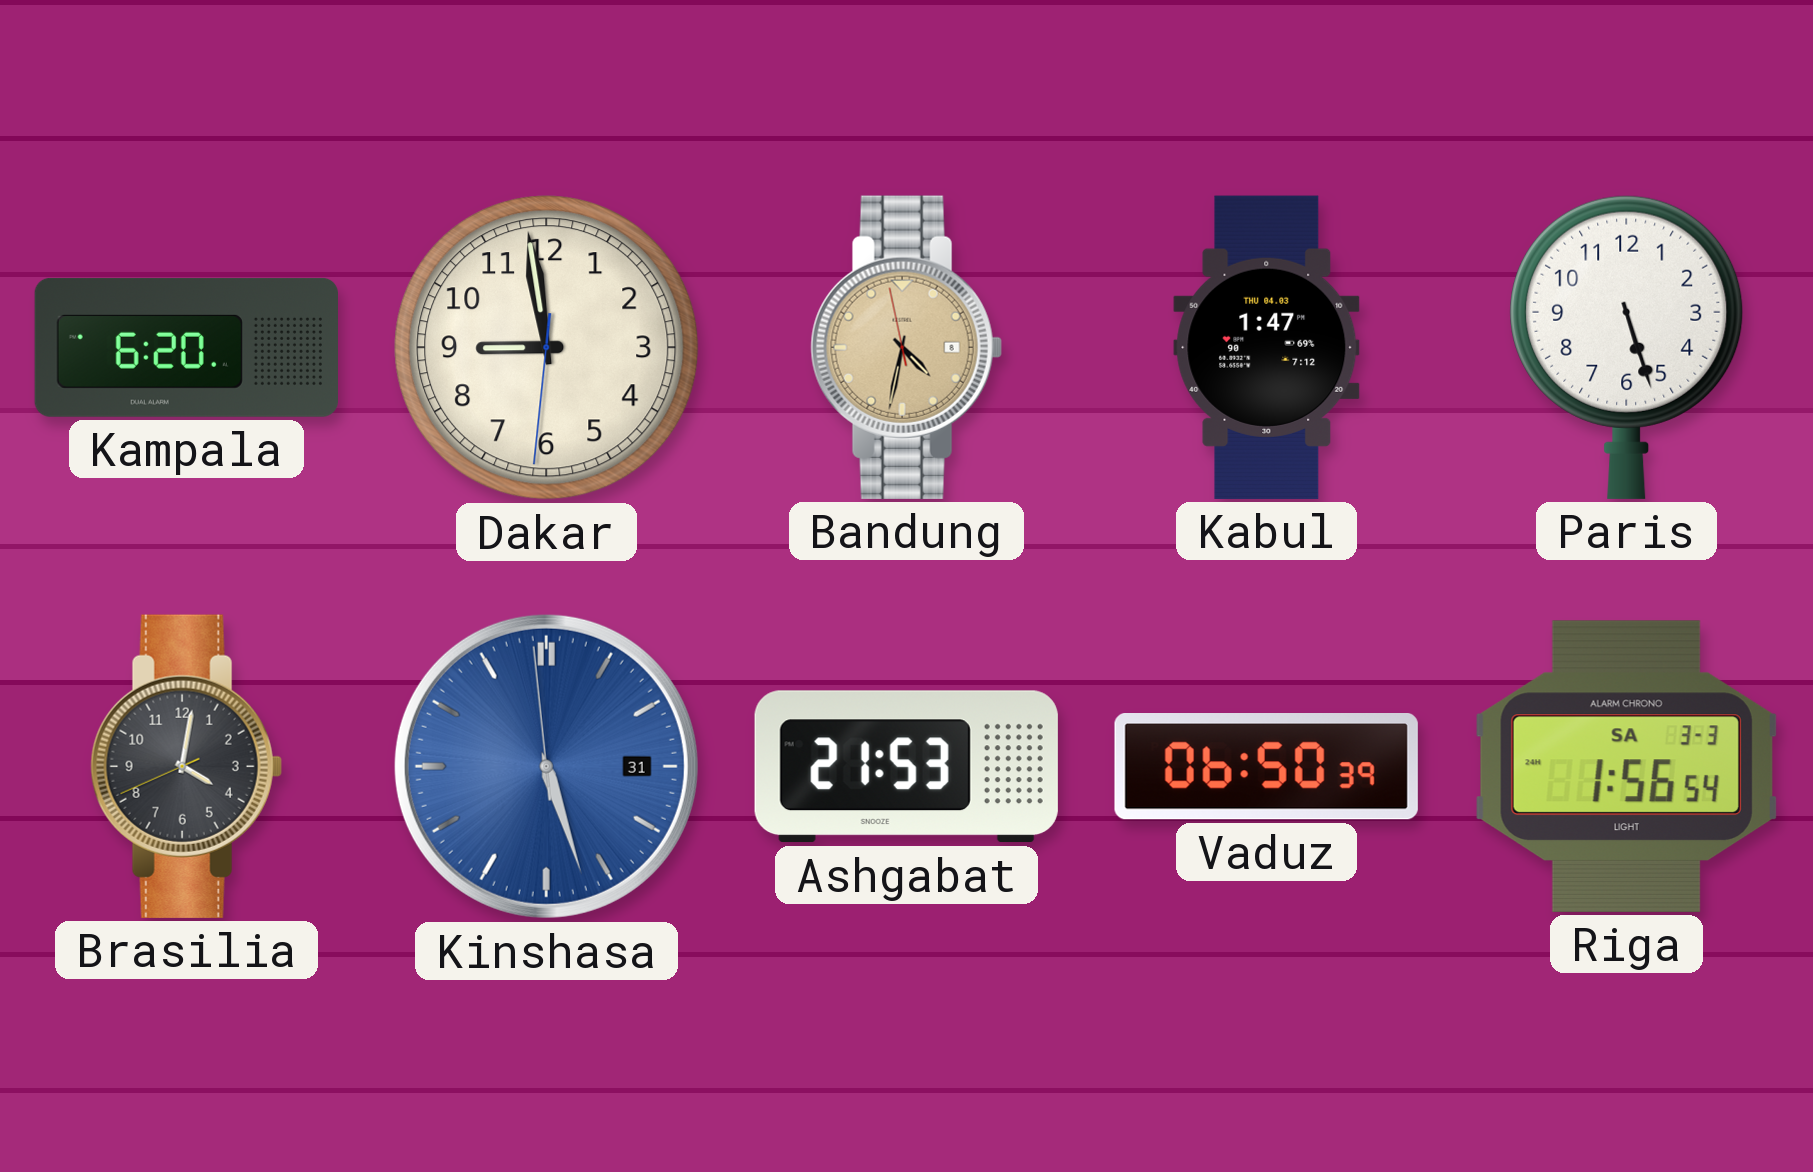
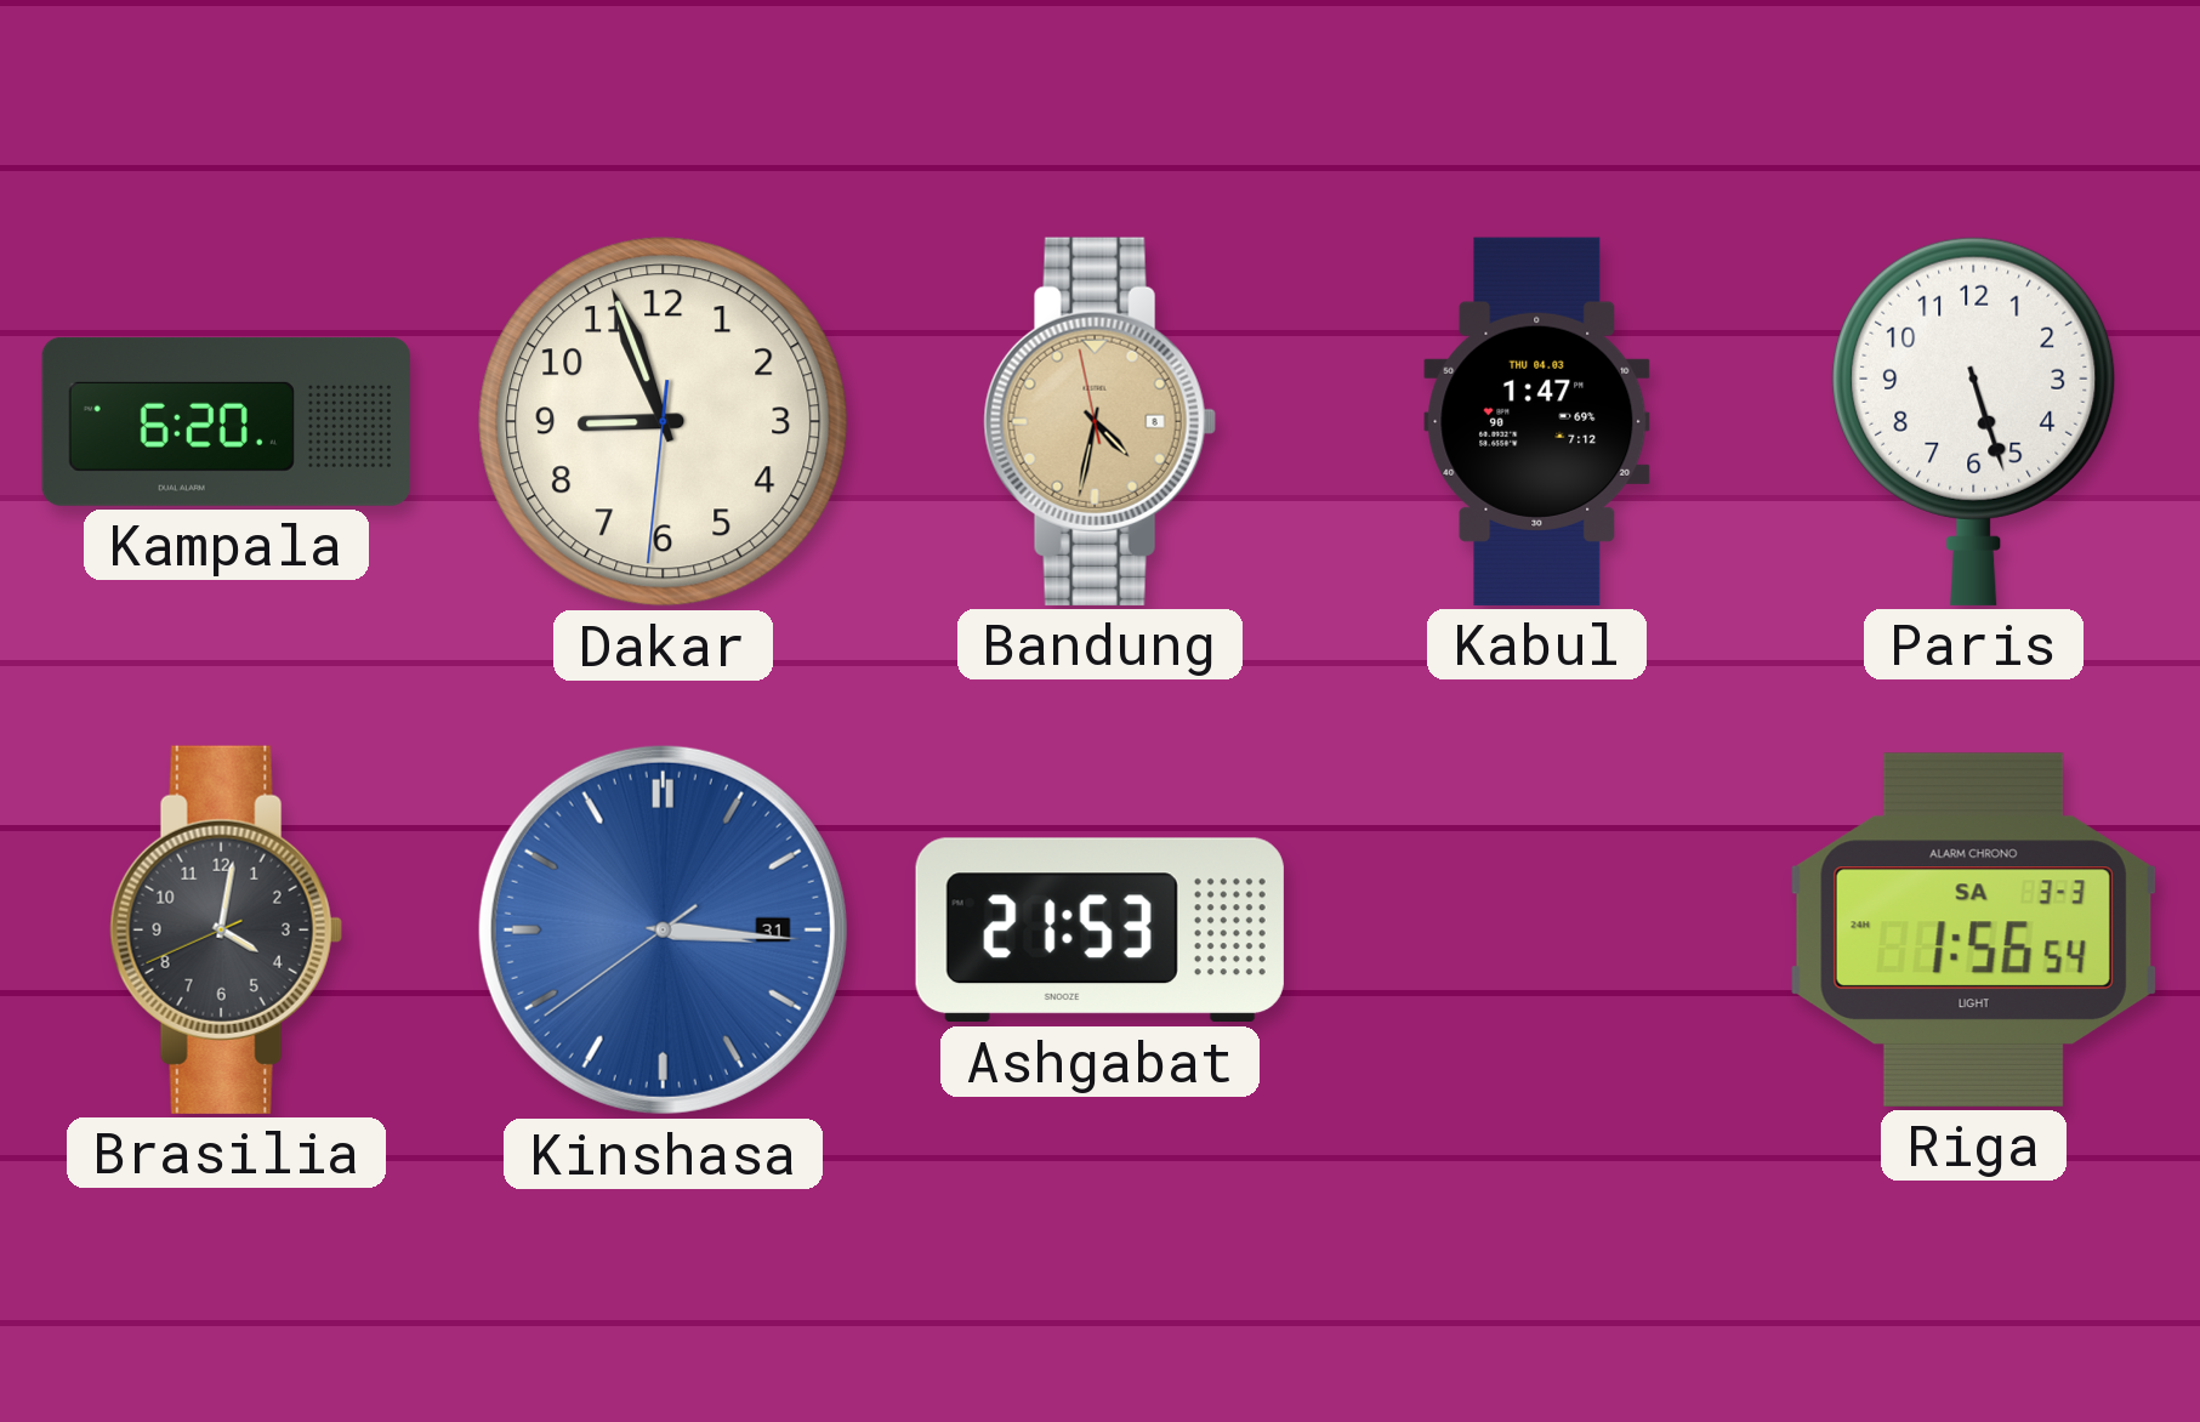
Dakar: 8:58 -> 8:56
Kinshasa: 5:26 -> 3:15
Vaduz: 06:50 -> none
